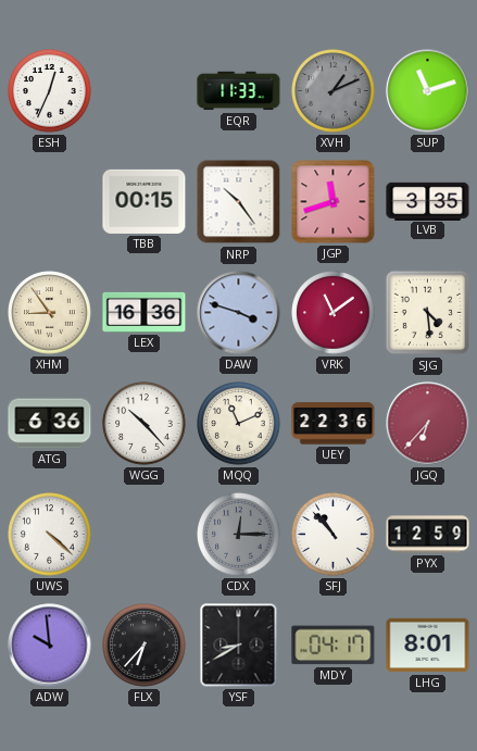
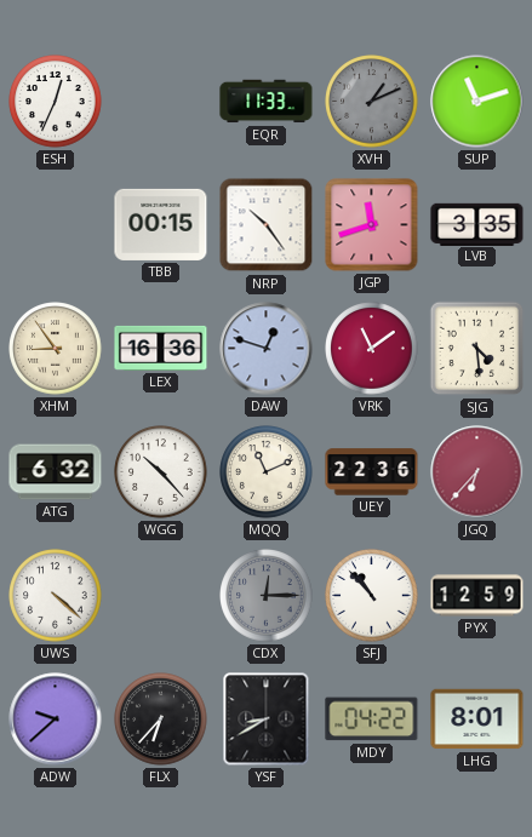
DAW: 3:48 -> 12:48
ATG: 6:36 -> 6:32
ADW: 9:59 -> 9:38
MDY: 04:17 -> 04:22
